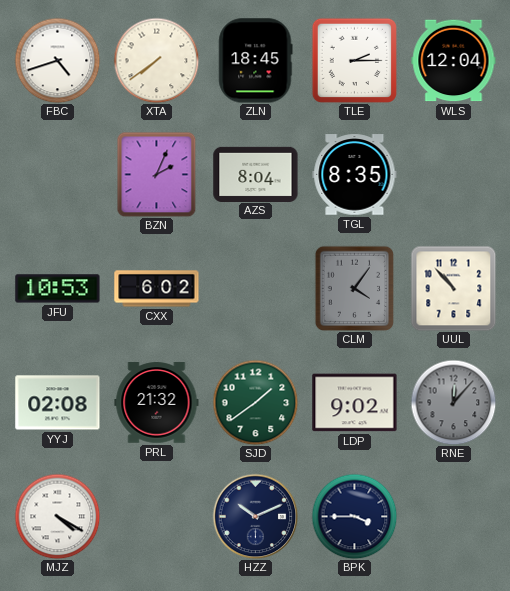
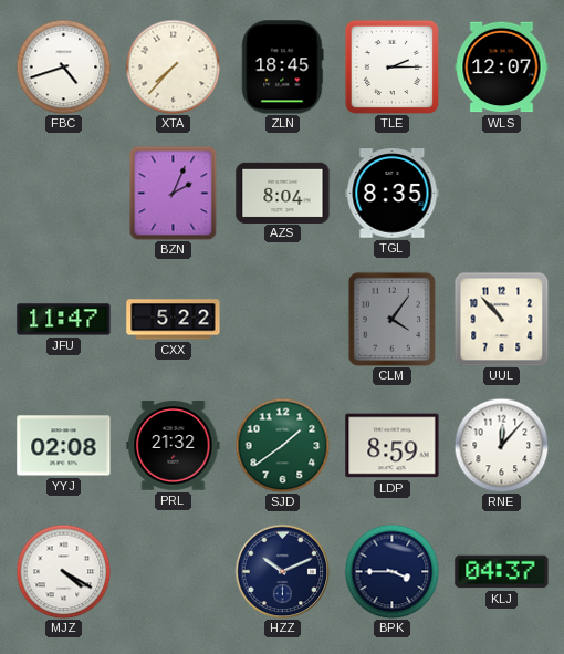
XTA: 7:39 -> 7:37
WLS: 12:04 -> 12:07
JFU: 10:53 -> 11:47
CXX: 6:02 -> 5:22
LDP: 9:02 -> 8:59
RNE dial: grey -> white
KLJ: none -> 04:37
